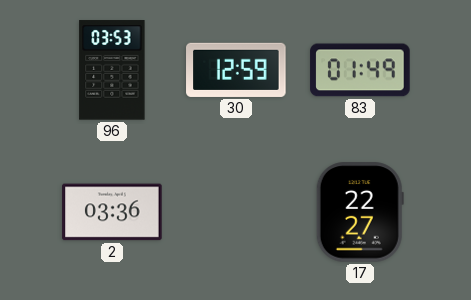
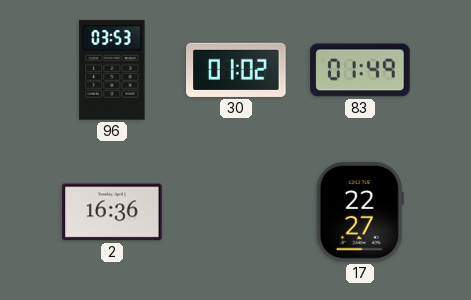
30: 12:59 -> 01:02
2: 03:36 -> 16:36
